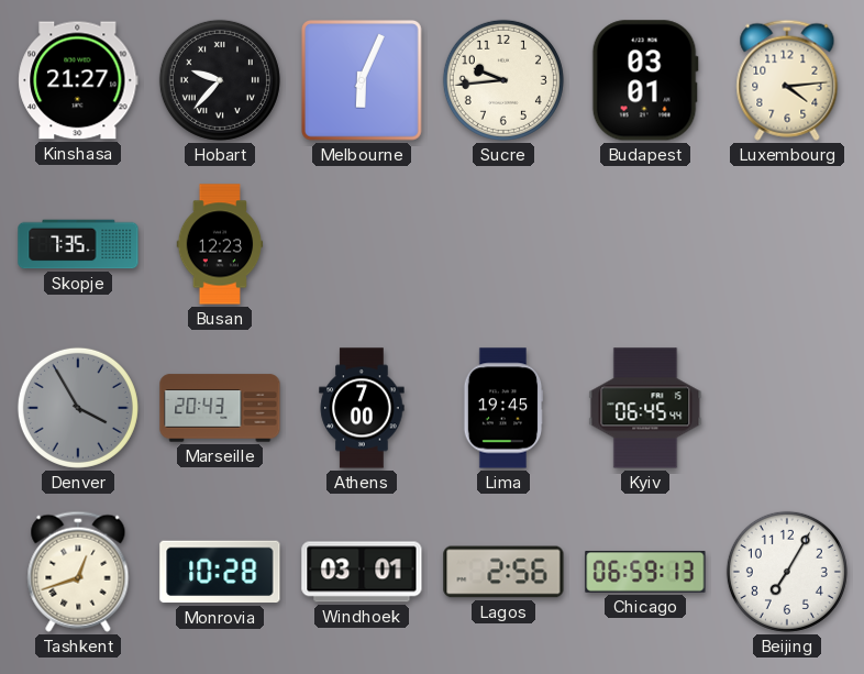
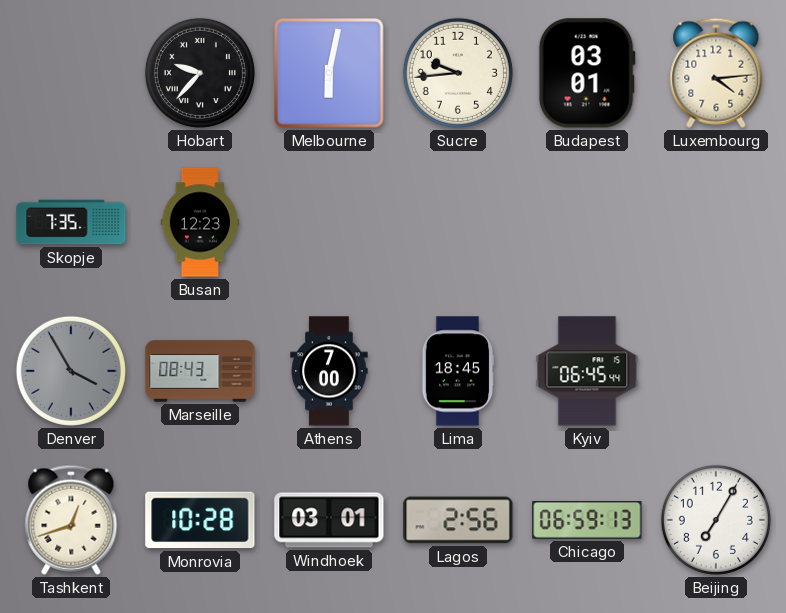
Kinshasa: 21:27 -> none
Melbourne: 6:04 -> 6:02
Marseille: 20:43 -> 08:43
Lima: 19:45 -> 18:45
